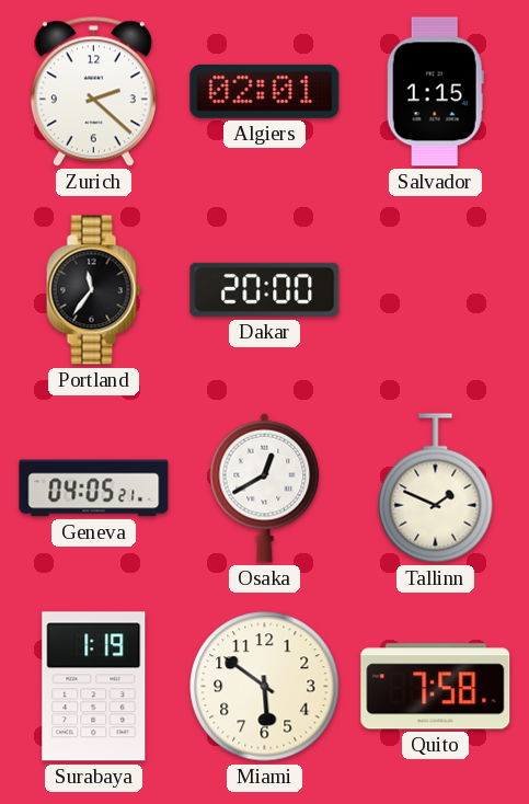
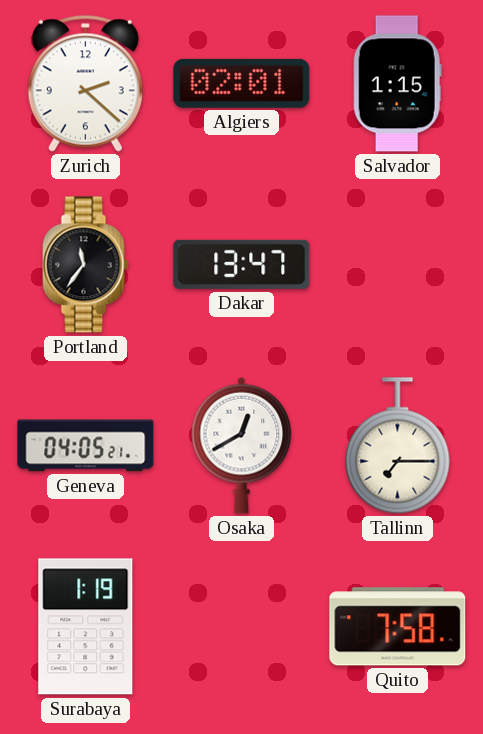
Dakar: 20:00 -> 13:47
Tallinn: 1:49 -> 7:15
Miami: 5:51 -> none
